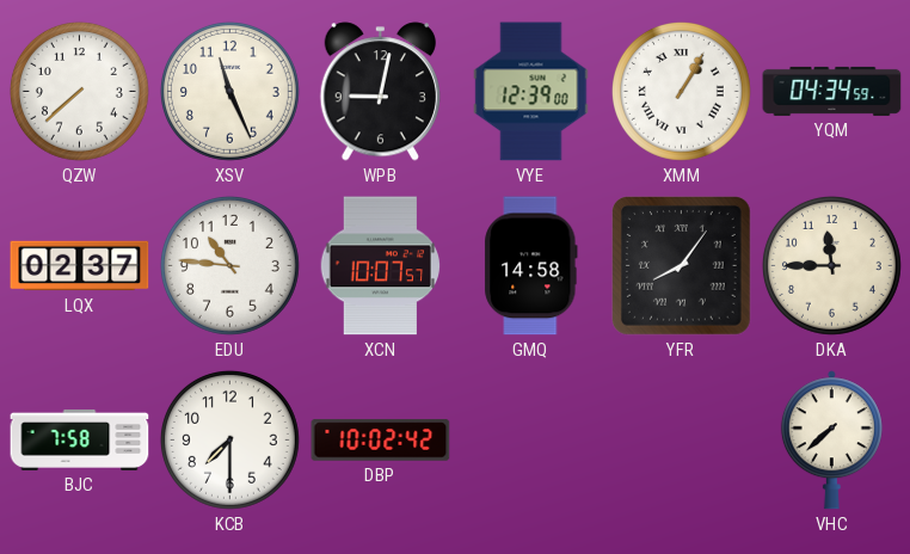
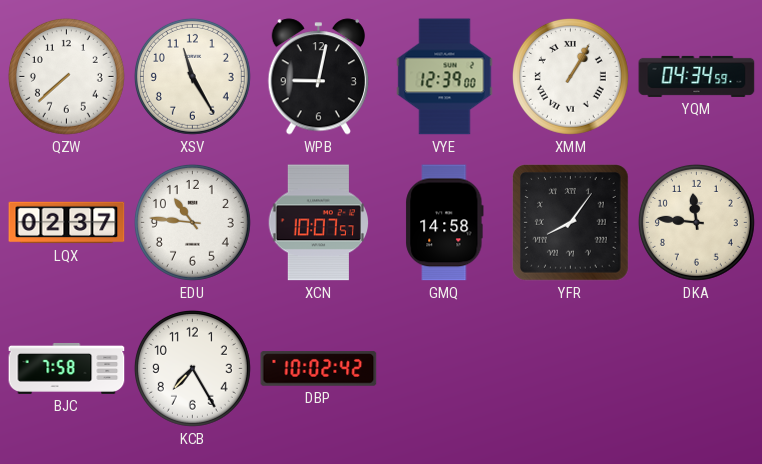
XSV: 11:26 -> 11:25
DKA: 11:45 -> 11:46
KCB: 7:30 -> 7:25
VHC: 7:38 -> none
